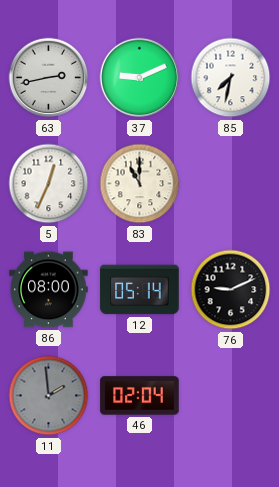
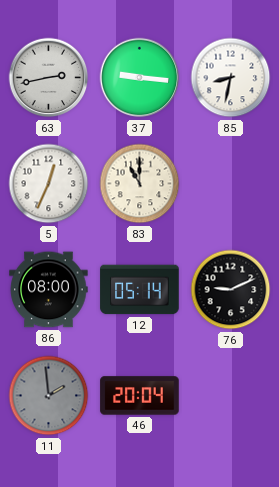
37: 9:11 -> 9:16
85: 7:32 -> 8:32
46: 02:04 -> 20:04
